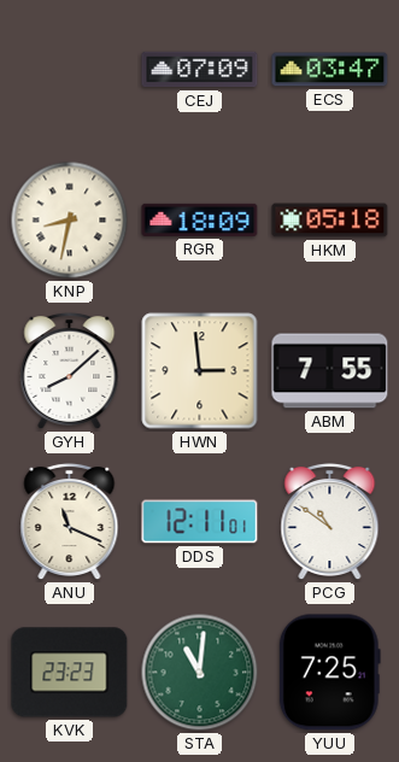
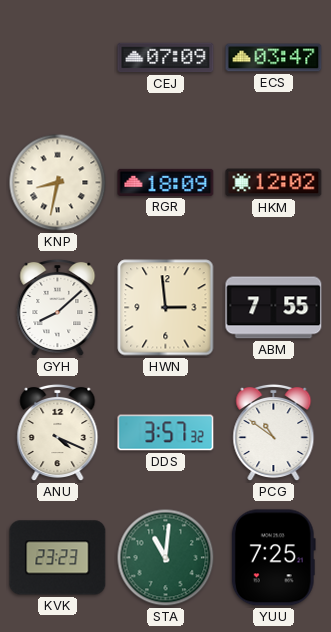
HKM: 05:18 -> 12:02
ANU: 11:19 -> 4:19
DDS: 12:11 -> 3:57
